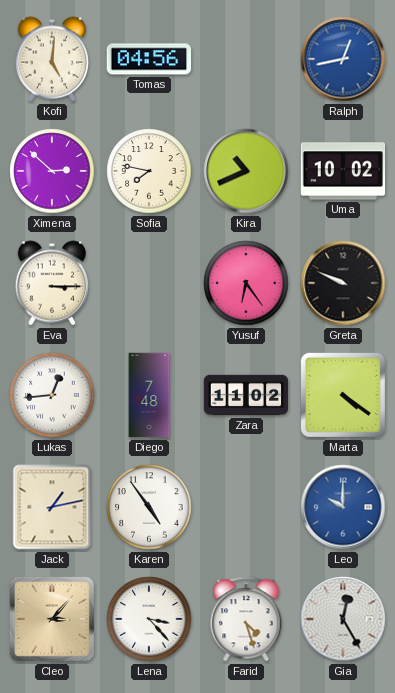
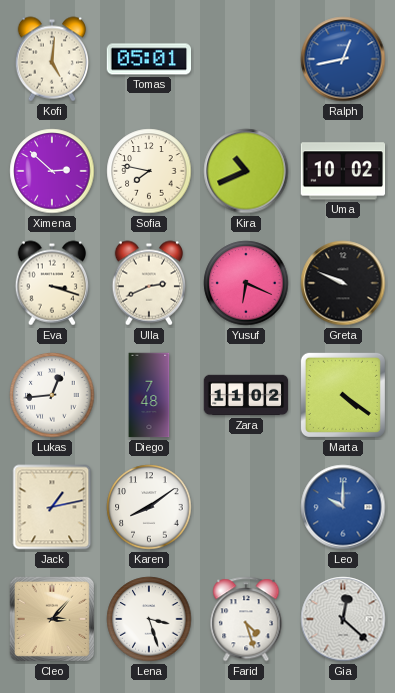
Tomas: 04:56 -> 05:01
Eva: 3:15 -> 3:18
Ulla: none -> 2:41
Yusuf: 6:24 -> 6:19
Karen: 4:54 -> 8:09
Lena: 3:23 -> 3:27
Gia: 12:25 -> 12:22
